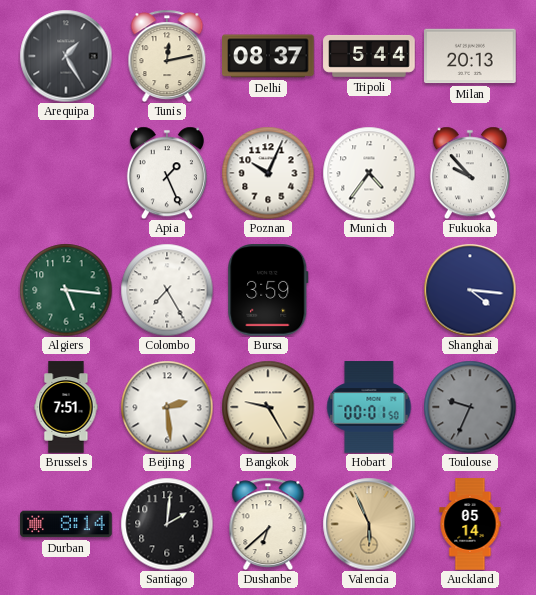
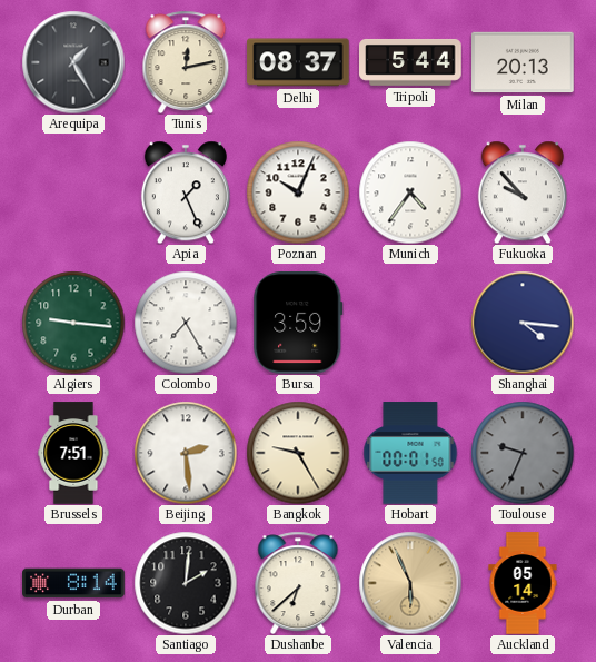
Algiers: 5:16 -> 9:16
